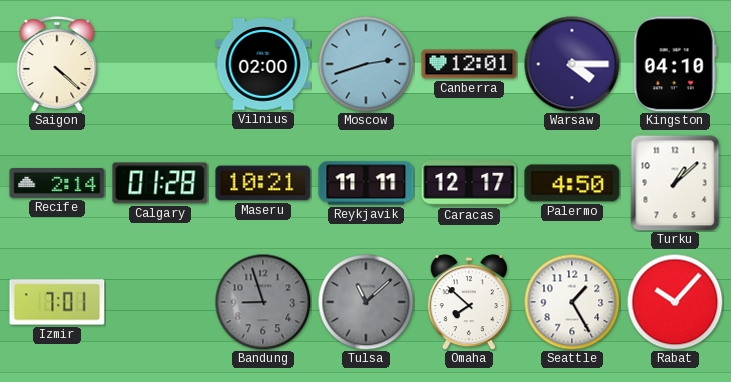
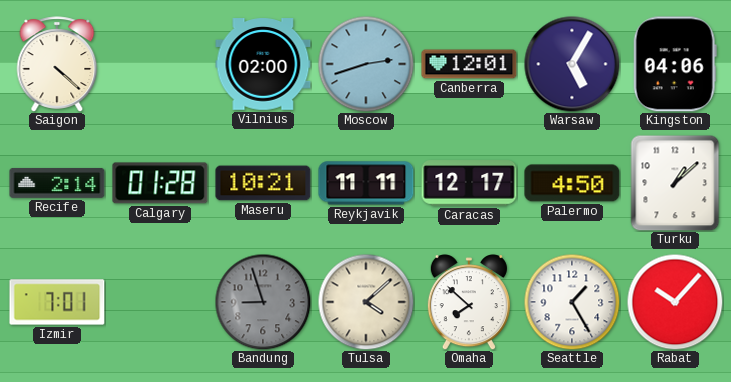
Warsaw: 4:15 -> 5:05
Kingston: 04:10 -> 04:06
Tulsa: 11:08 -> 4:08
Tulsa dial: grey -> cream
